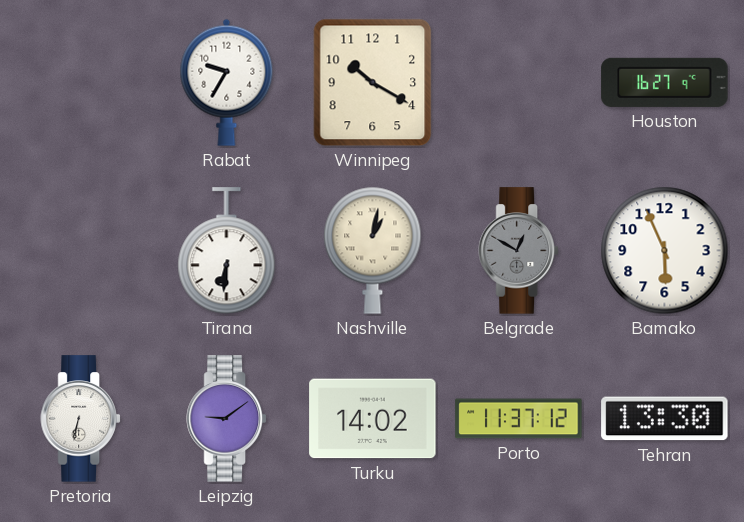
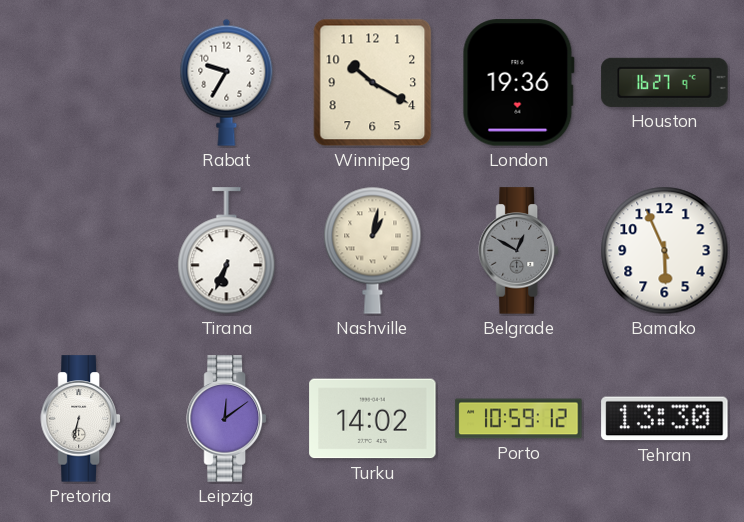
London: none -> 19:36
Tirana: 6:31 -> 6:34
Leipzig: 9:09 -> 12:09
Porto: 11:37 -> 10:59
